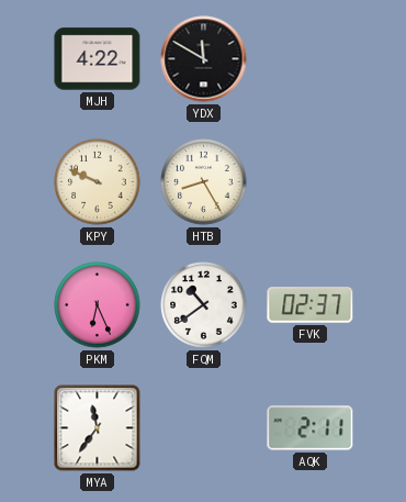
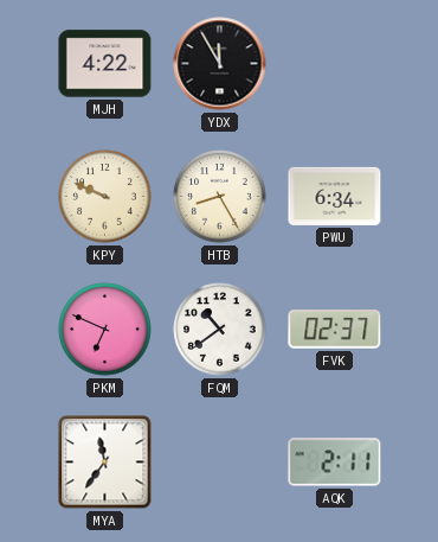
YDX: 11:50 -> 11:55
PWU: none -> 6:34
PKM: 6:26 -> 6:49
